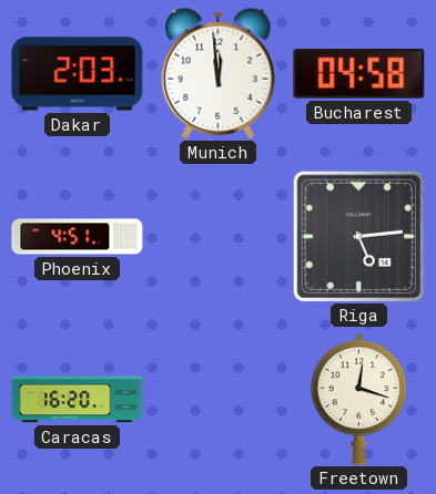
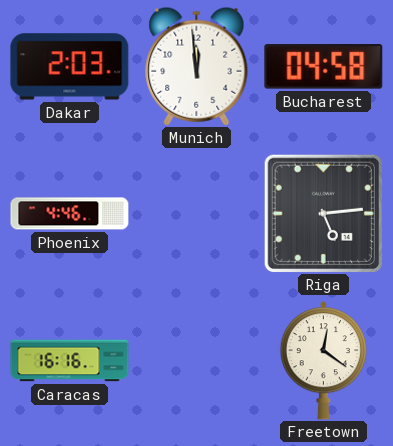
Phoenix: 4:51 -> 4:46
Caracas: 16:20 -> 16:16
Freetown: 12:18 -> 12:21
